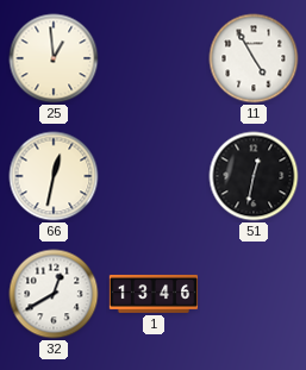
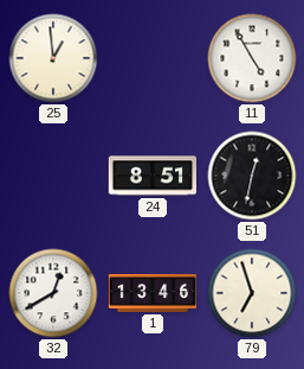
66: 12:32 -> none
24: none -> 8:51
79: none -> 6:57
